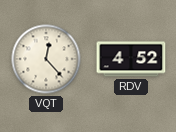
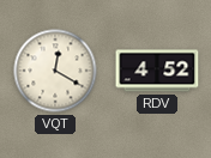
VQT: 12:23 -> 12:20
